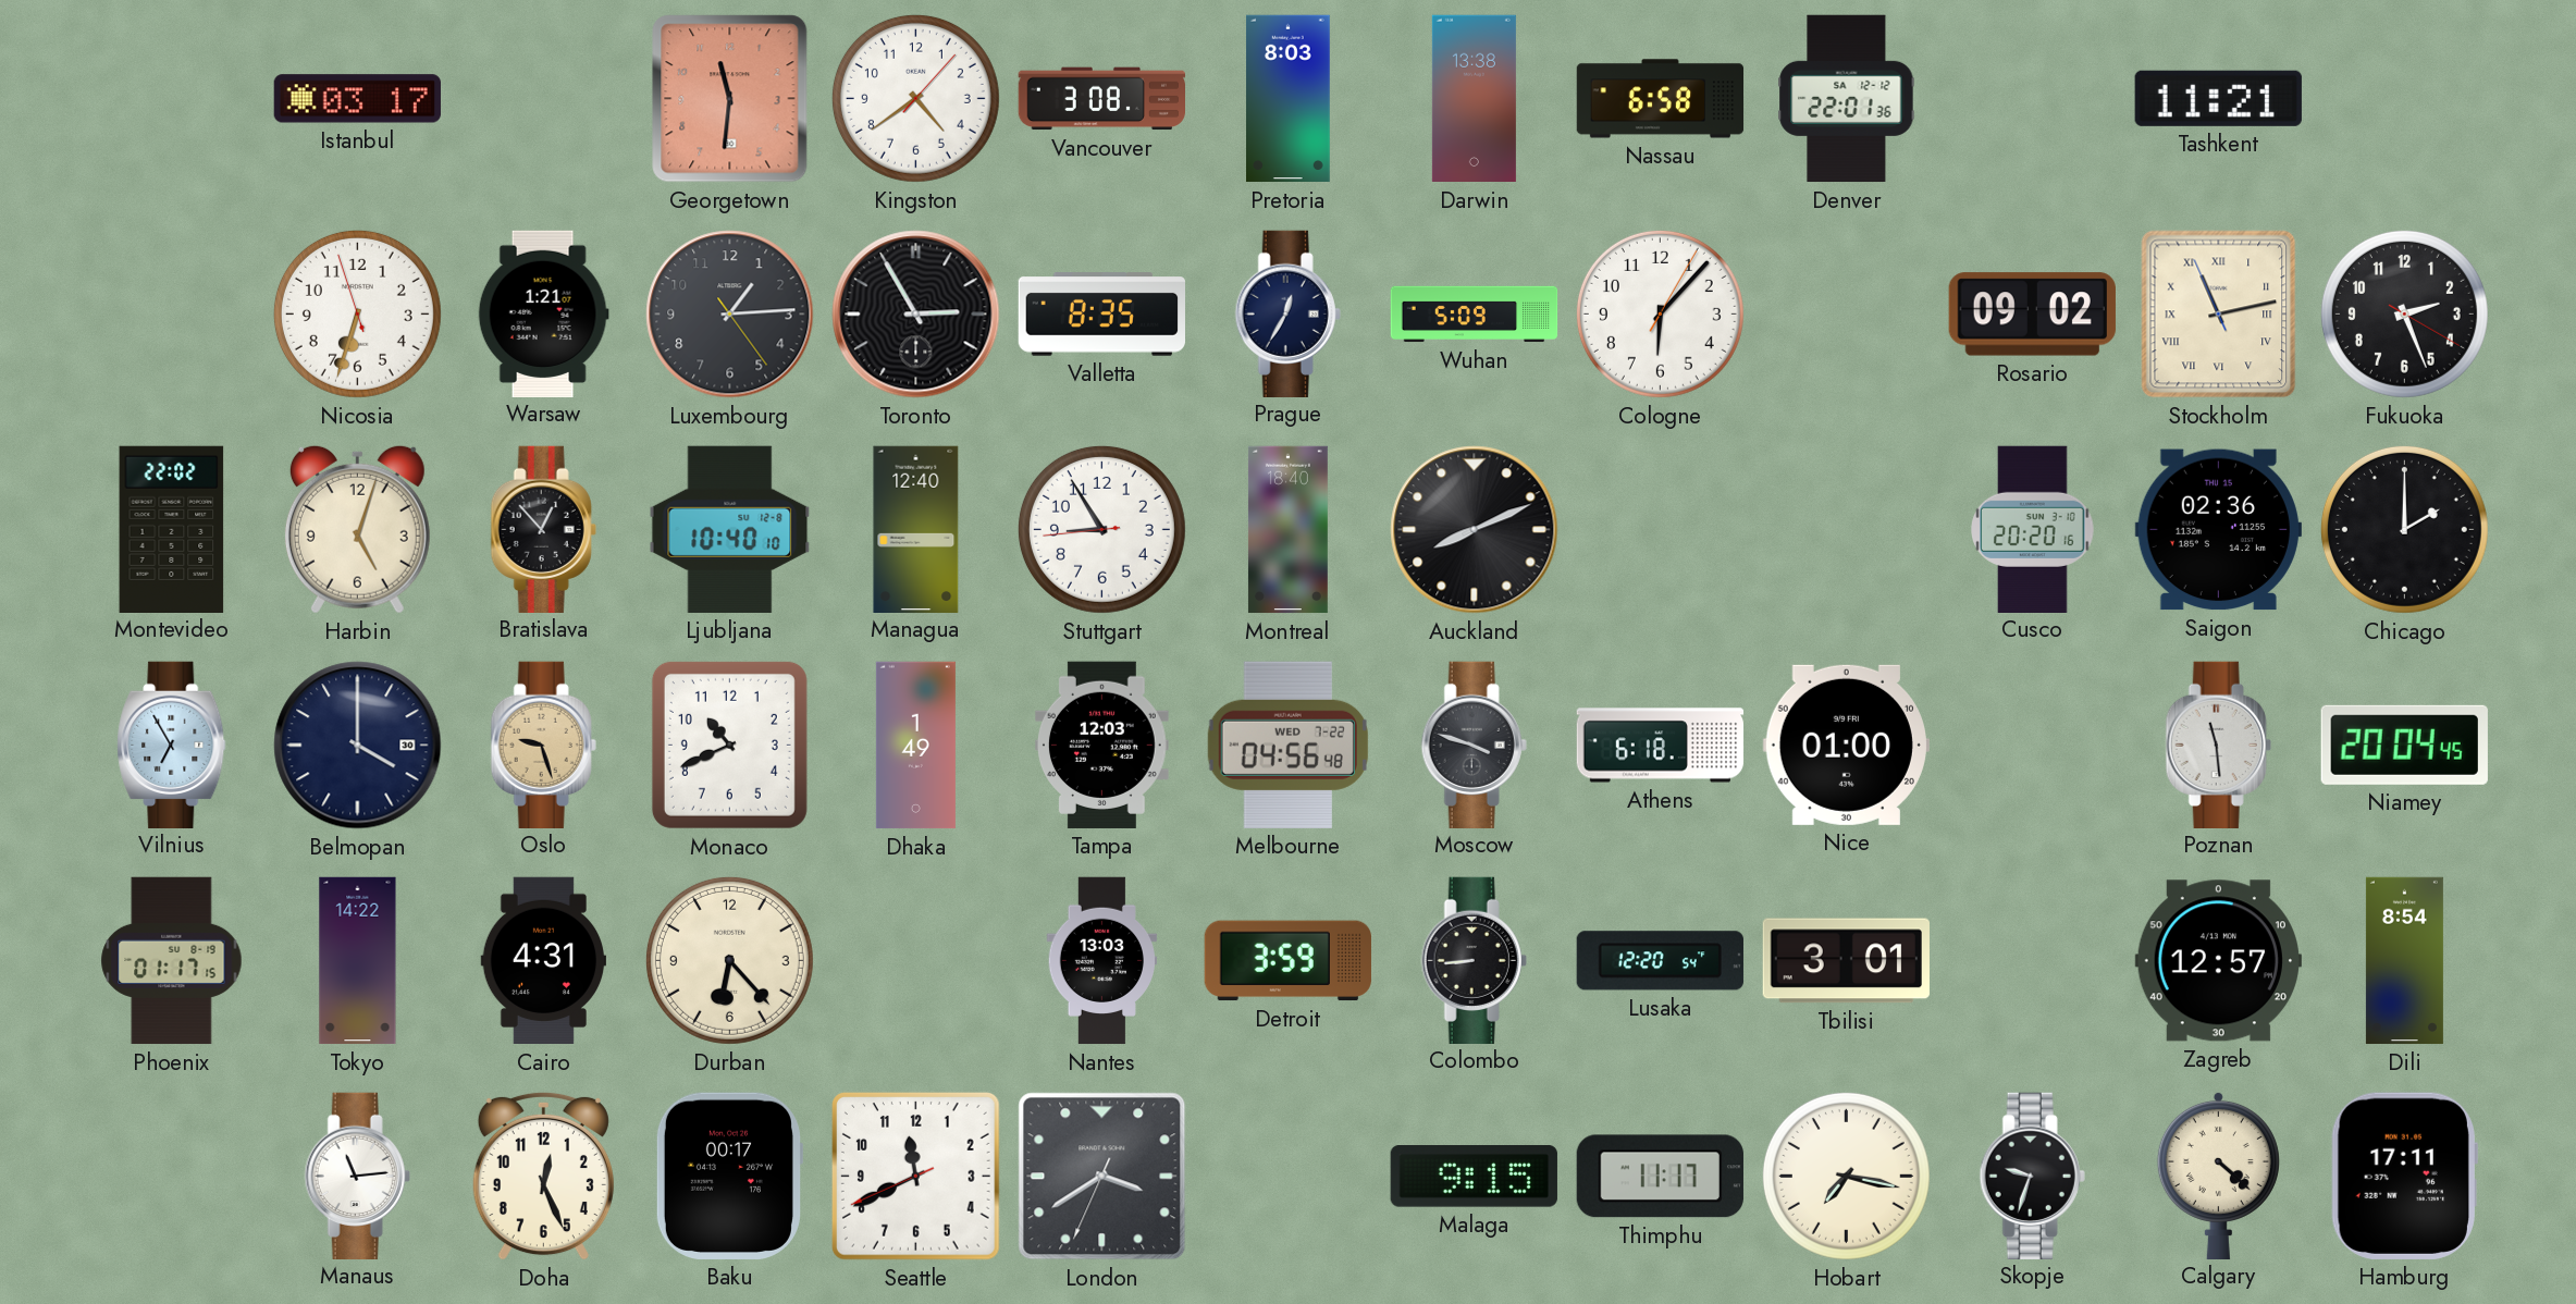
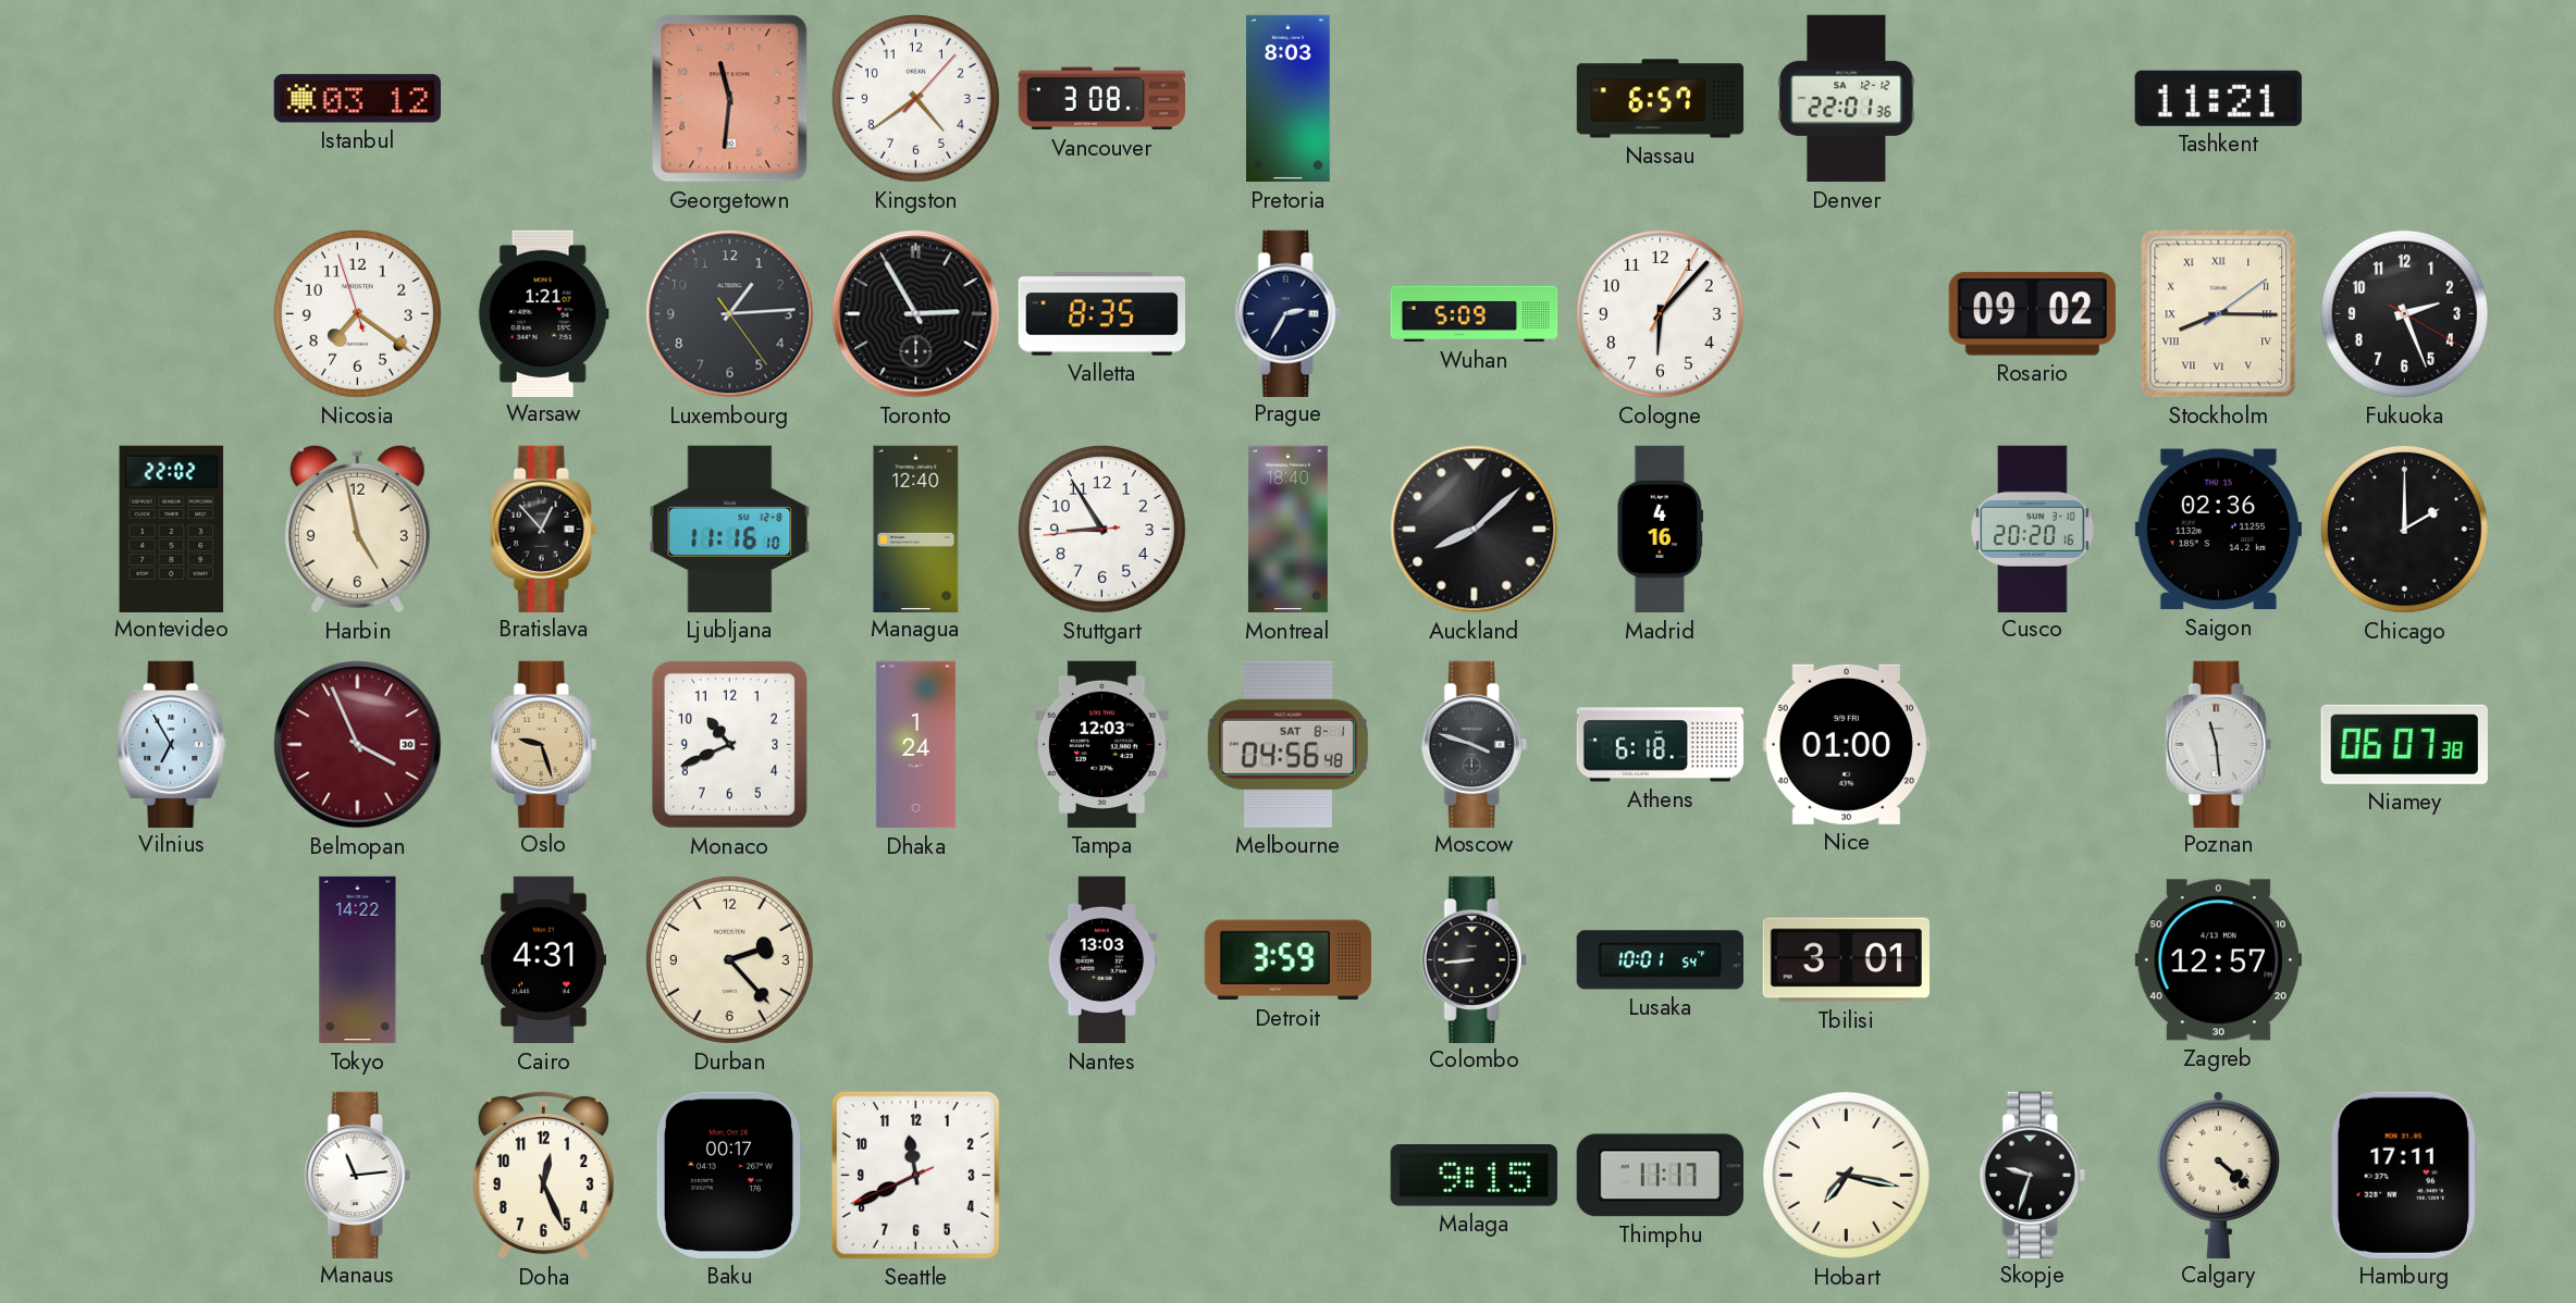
Istanbul: 03:17 -> 03:12
Darwin: 13:38 -> none
Nassau: 6:58 -> 6:57
Nicosia: 6:32 -> 7:20
Prague: 12:35 -> 2:35
Stockholm: 11:12 -> 8:15
Harbin: 5:03 -> 4:58
Ljubljana: 10:40 -> 11:16
Auckland: 8:11 -> 8:08
Madrid: none -> 4:16
Belmopan: 4:00 -> 3:56
Belmopan dial: navy -> burgundy
Dhaka: 1:49 -> 1:24
Melbourne date: WED 7-22 -> SAT 8-1
Niamey: 20:04 -> 06:07
Phoenix: 01:17 -> none
Durban: 6:23 -> 2:23
Lusaka: 12:20 -> 10:01
Dili: 8:54 -> none
London: 3:39 -> none
